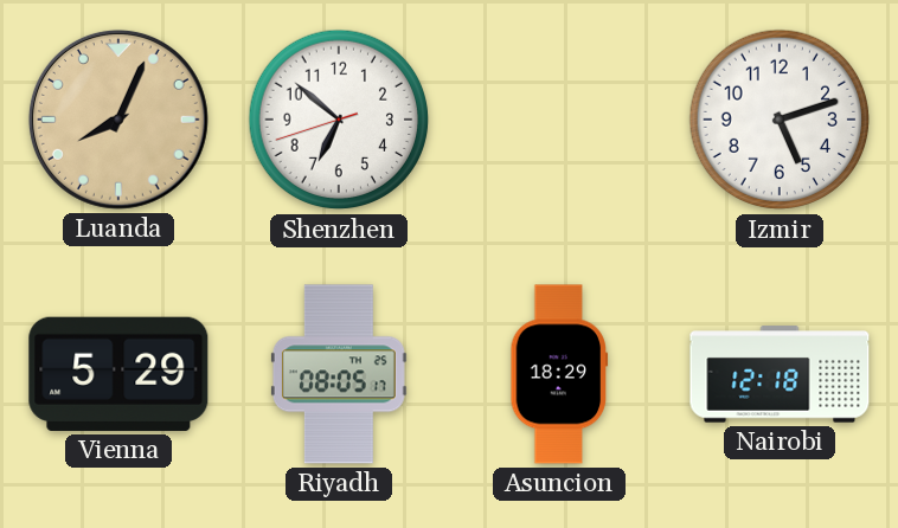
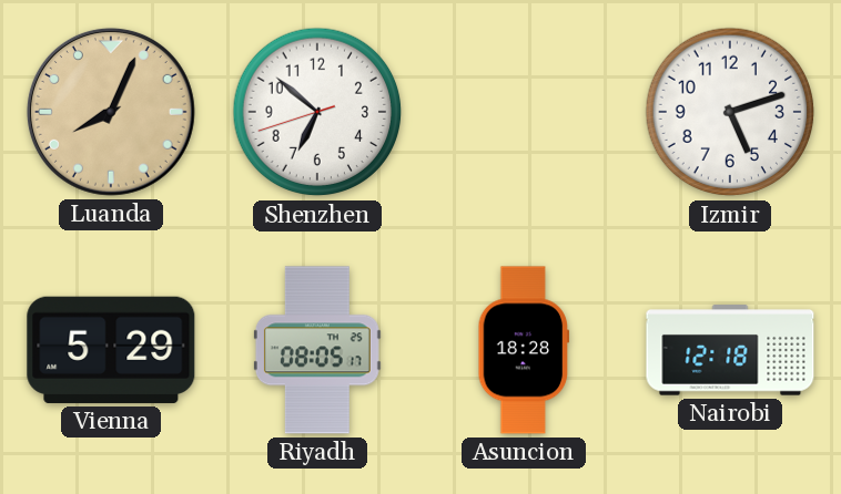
Asuncion: 18:29 -> 18:28
